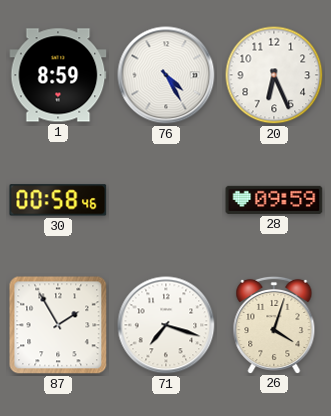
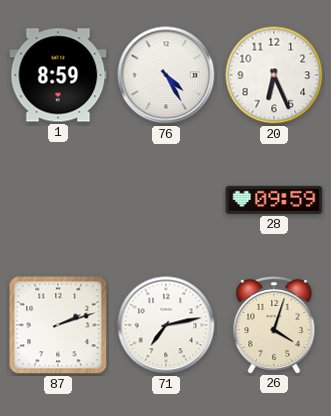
30: 00:58 -> none
87: 1:55 -> 2:12
71: 7:18 -> 7:13
